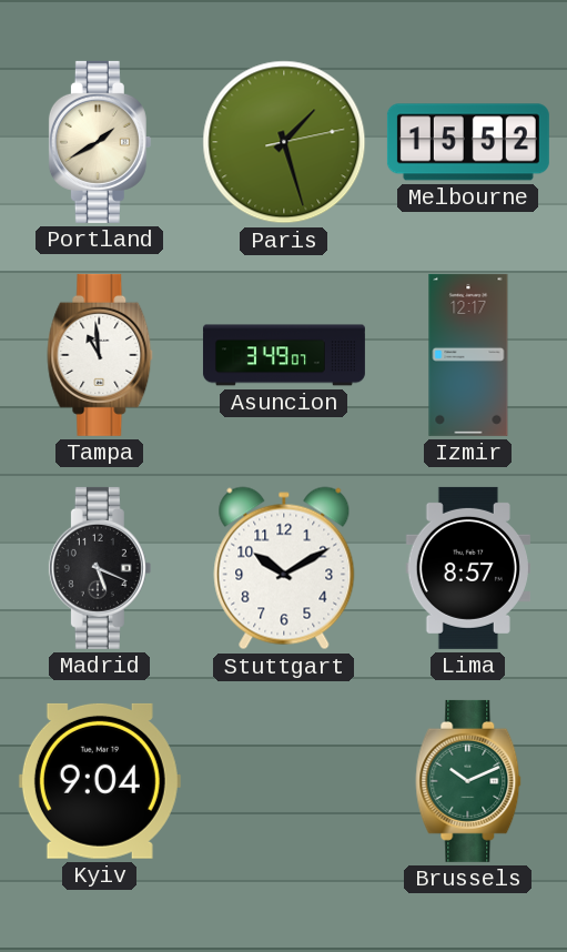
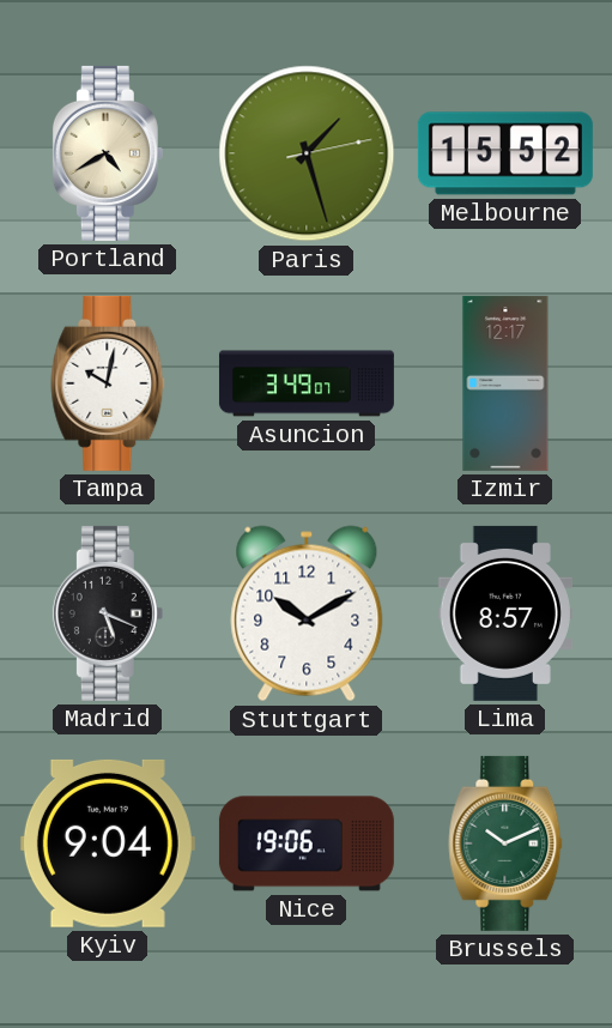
Portland: 1:40 -> 4:40
Tampa: 10:59 -> 10:02
Nice: none -> 19:06
